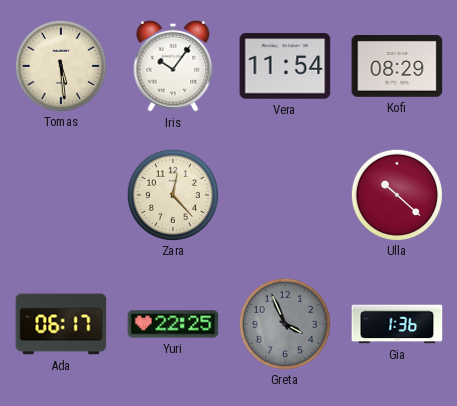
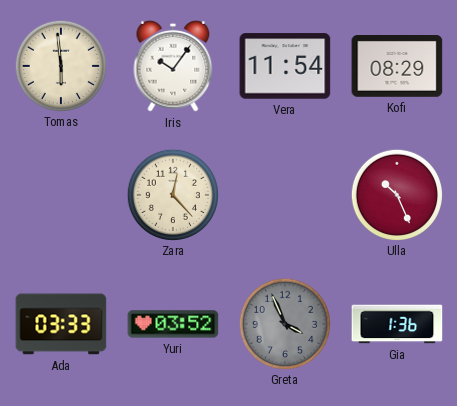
Tomas: 5:29 -> 5:59
Ulla: 10:22 -> 10:26
Ada: 06:17 -> 03:33
Yuri: 22:25 -> 03:52
